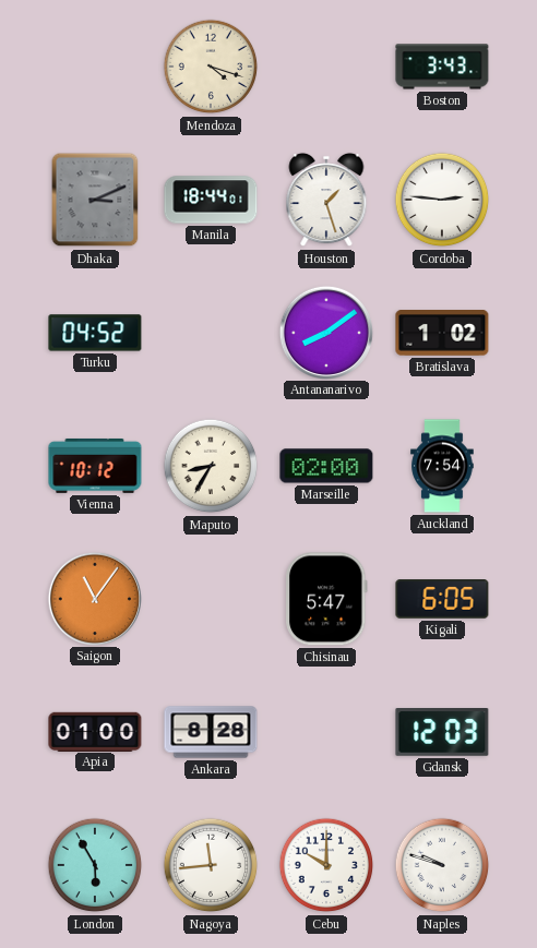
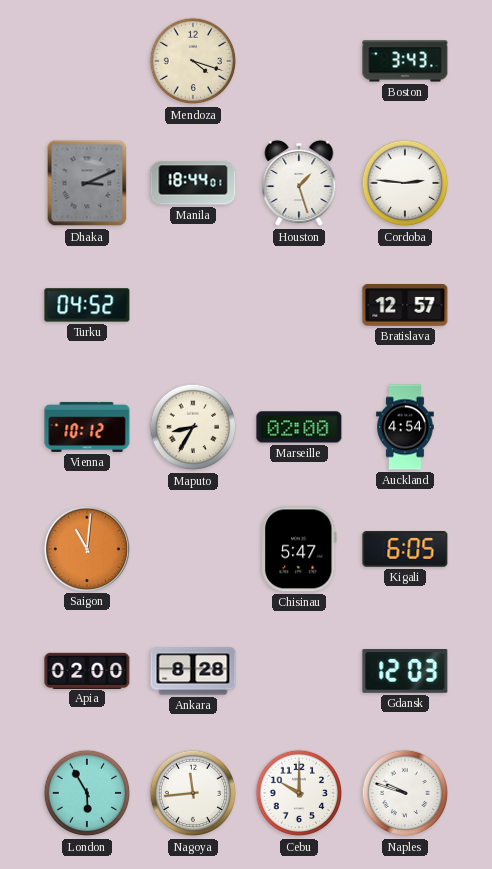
Antananarivo: 8:09 -> none
Bratislava: 1:02 -> 12:57
Auckland: 7:54 -> 4:54
Saigon: 11:06 -> 11:01
Apia: 01:00 -> 02:00
